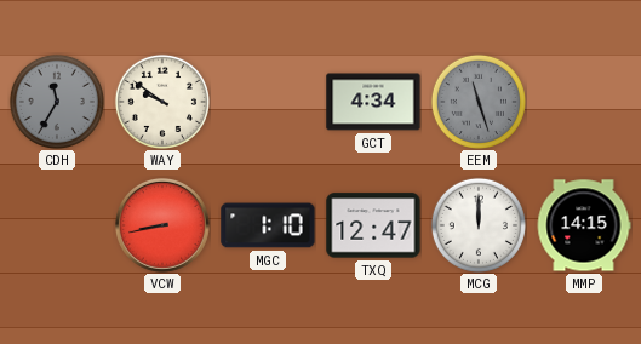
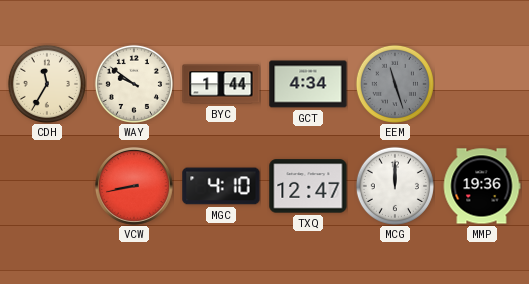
CDH dial: grey -> cream
BYC: none -> 1:44
MGC: 1:10 -> 4:10
MMP: 14:15 -> 19:36
